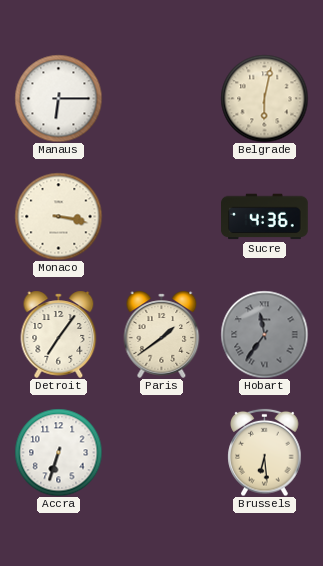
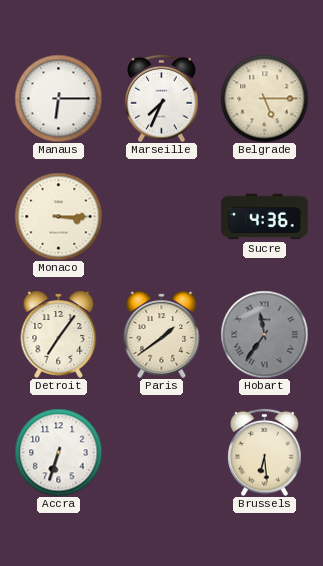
Marseille: none -> 7:34
Belgrade: 6:02 -> 5:15
Monaco: 3:17 -> 3:15
